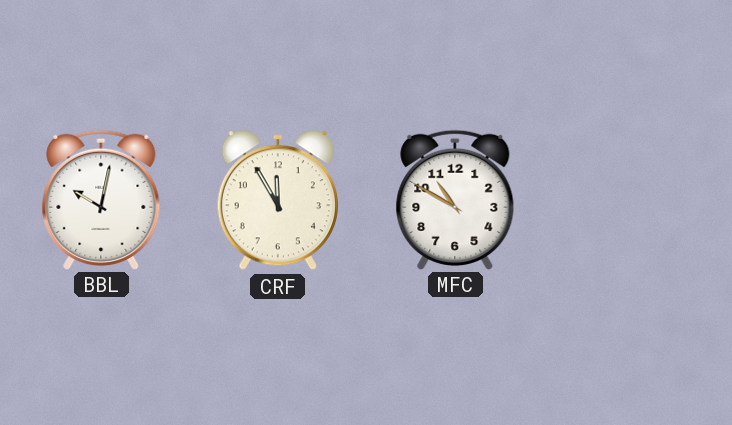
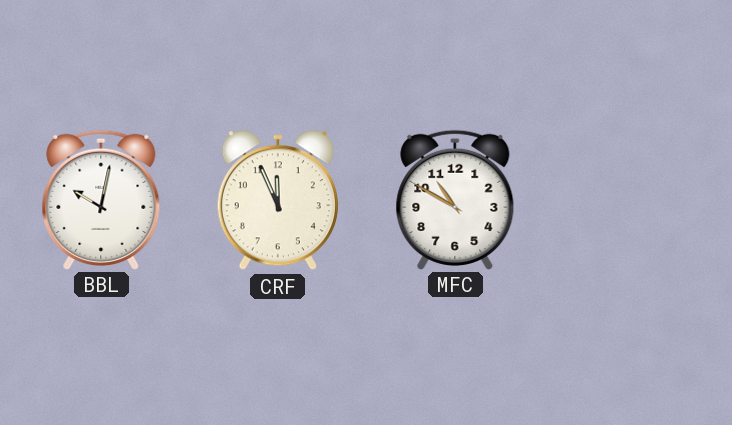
CRF: 11:55 -> 11:56
